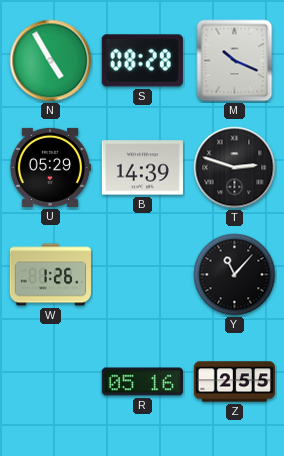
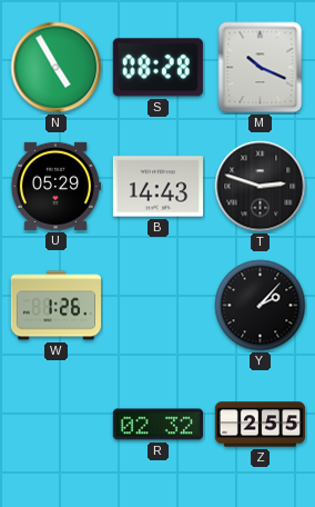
B: 14:39 -> 14:43
Y: 11:07 -> 2:07
R: 05:16 -> 02:32
